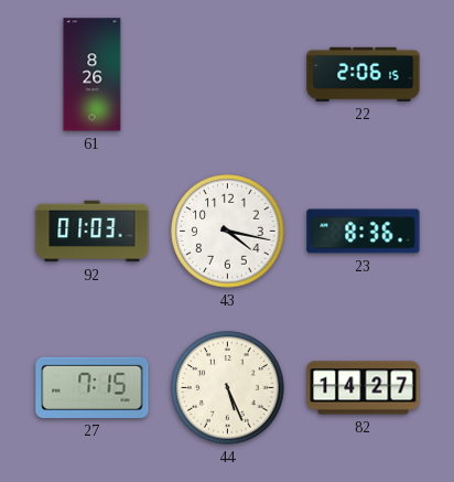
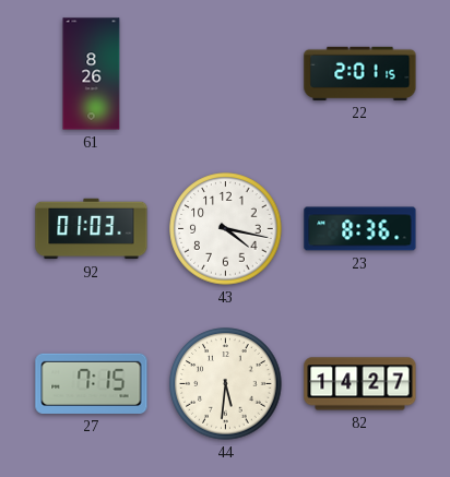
22: 2:06 -> 2:01
44: 5:26 -> 5:31
